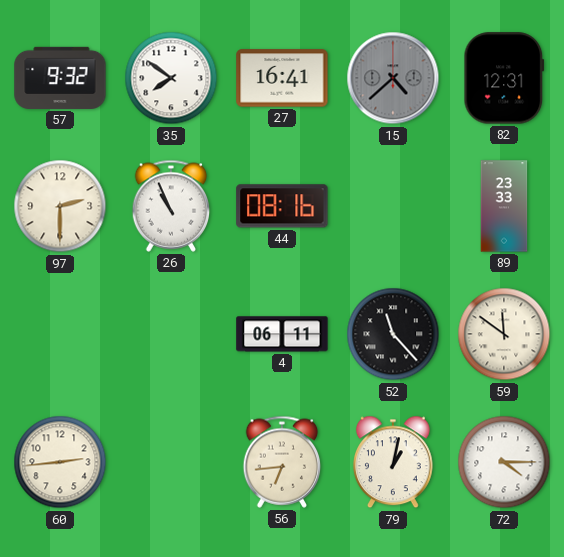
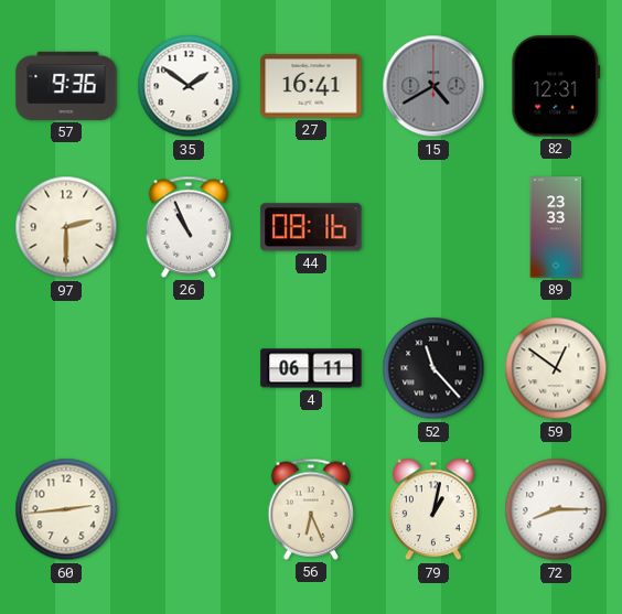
57: 9:32 -> 9:36
35: 7:51 -> 1:51
15: 4:38 -> 4:40
59: 11:51 -> 12:51
56: 6:44 -> 6:26
72: 4:15 -> 8:15
